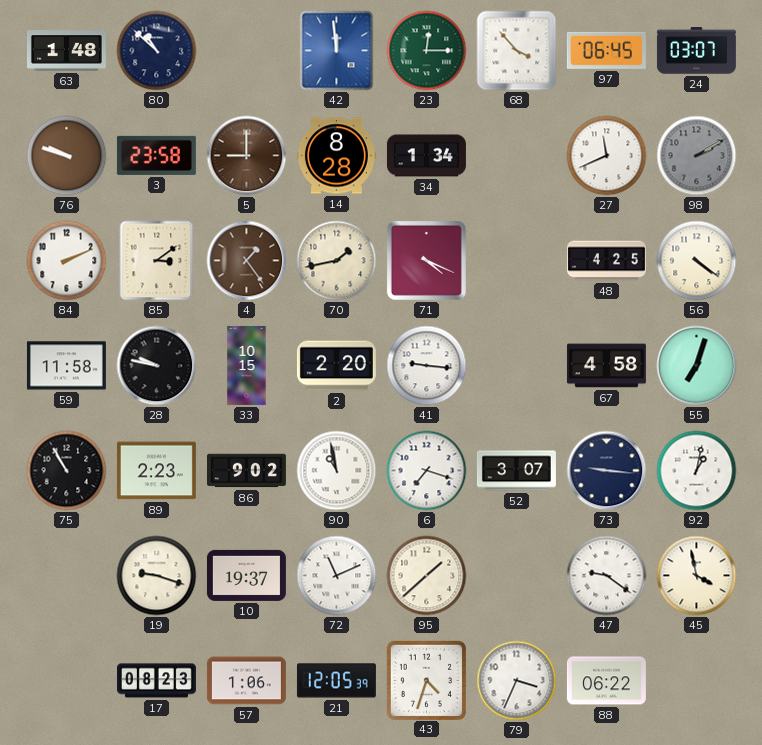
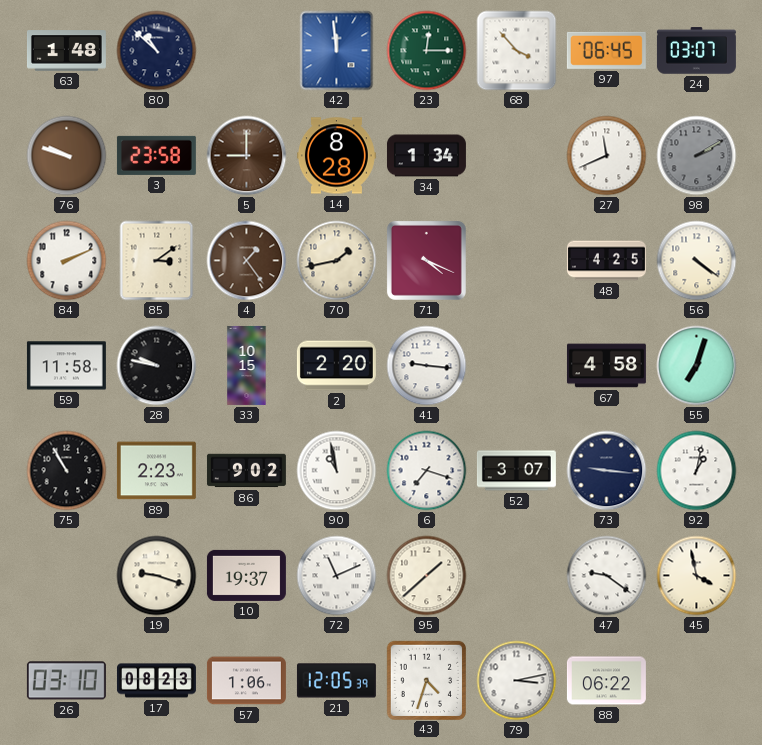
26: none -> 03:10
79: 3:34 -> 3:13
